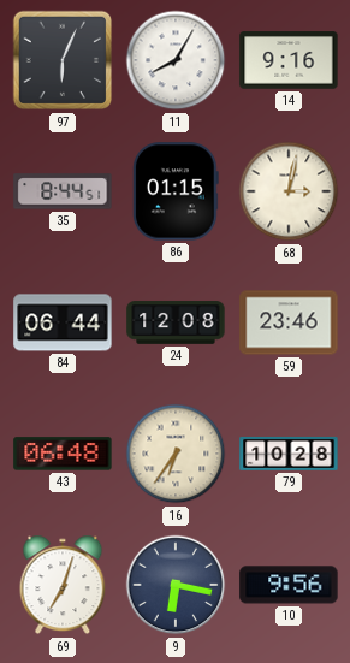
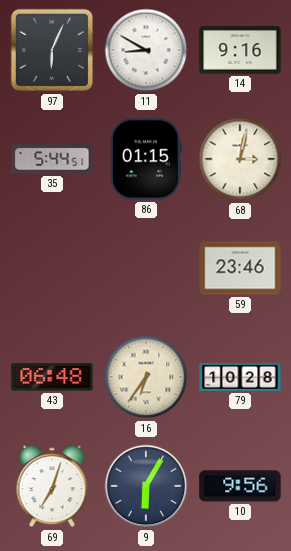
11: 8:05 -> 8:50
35: 8:44 -> 5:44
84: 06:44 -> none
24: 12:08 -> none
9: 6:17 -> 6:05
